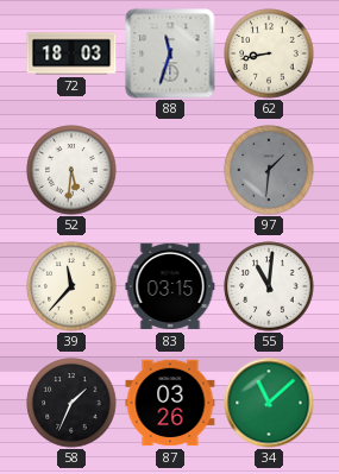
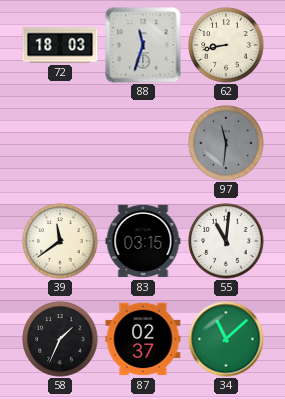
52: 5:31 -> none
97: 1:31 -> 11:31
39: 11:37 -> 11:39
87: 03:26 -> 02:37
